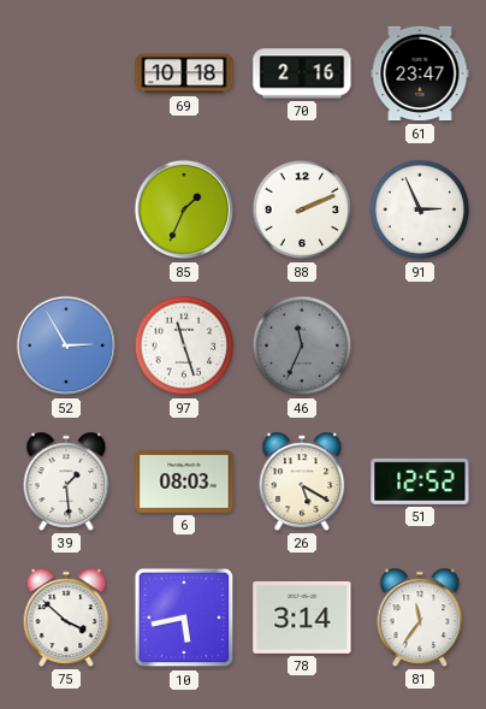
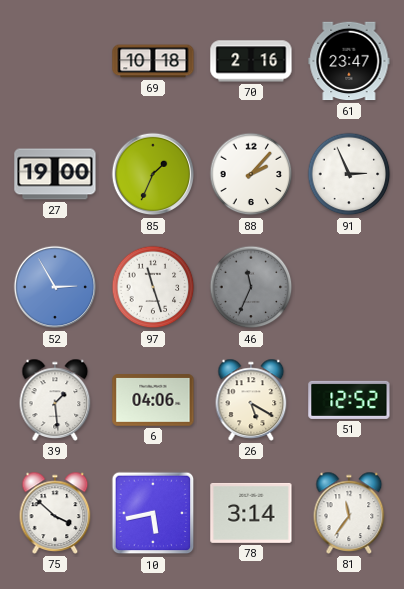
27: none -> 19:00
88: 2:11 -> 2:07
6: 08:03 -> 04:06
